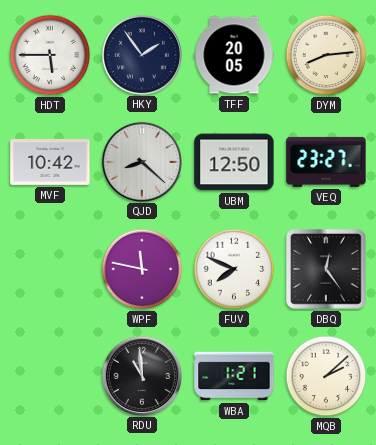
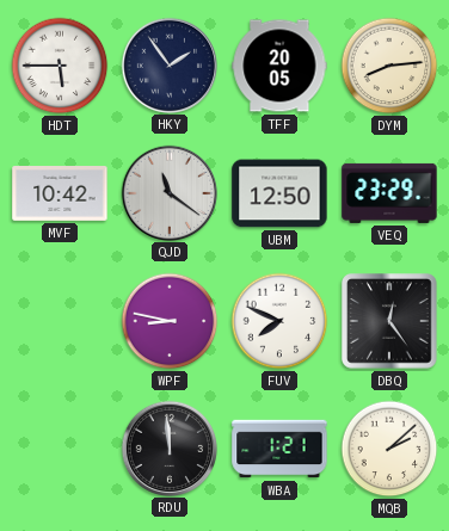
QJD: 8:22 -> 11:21
VEQ: 23:27 -> 23:29
WPF: 11:47 -> 8:47
RDU: 10:59 -> 11:59
